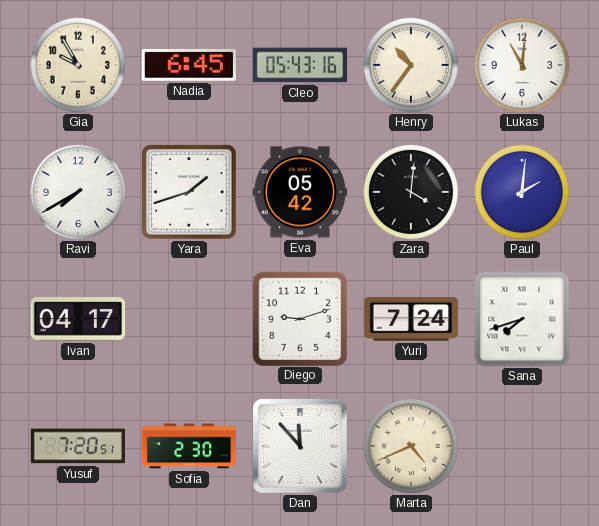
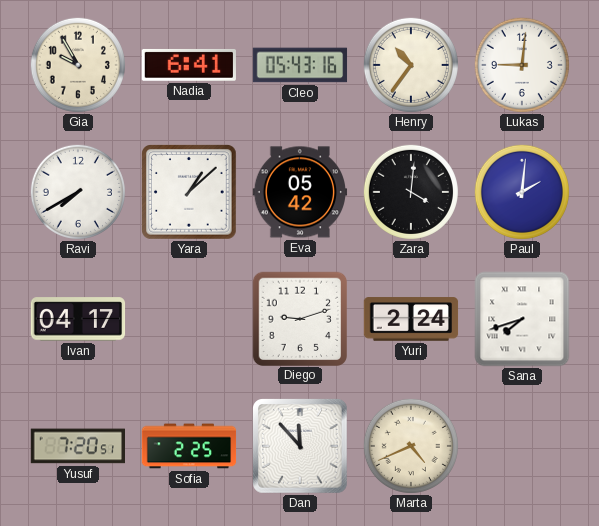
Nadia: 6:45 -> 6:41
Lukas: 11:01 -> 9:01
Yara: 1:42 -> 1:08
Yuri: 7:24 -> 2:24
Sofia: 2:30 -> 2:25
